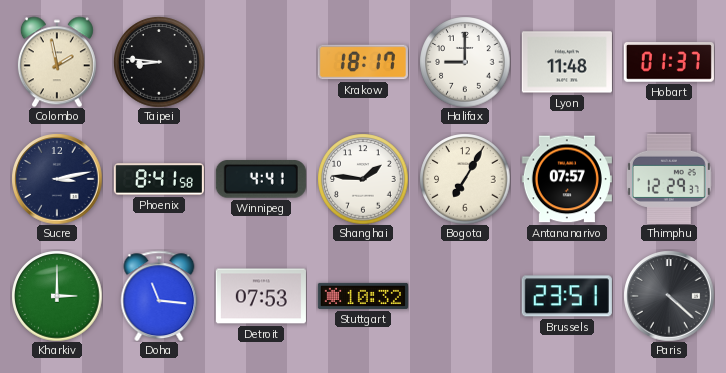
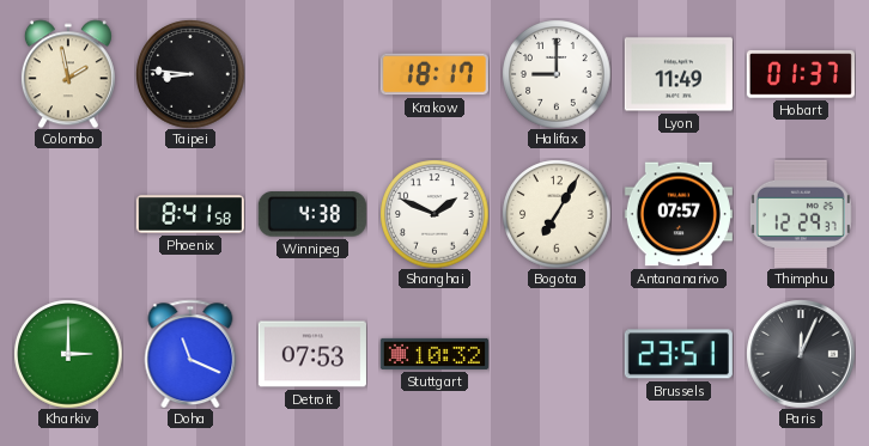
Lyon: 11:48 -> 11:49
Sucre: 3:13 -> none
Winnipeg: 4:41 -> 4:38
Shanghai: 1:46 -> 1:49
Doha: 11:16 -> 11:19
Paris: 4:22 -> 12:04
